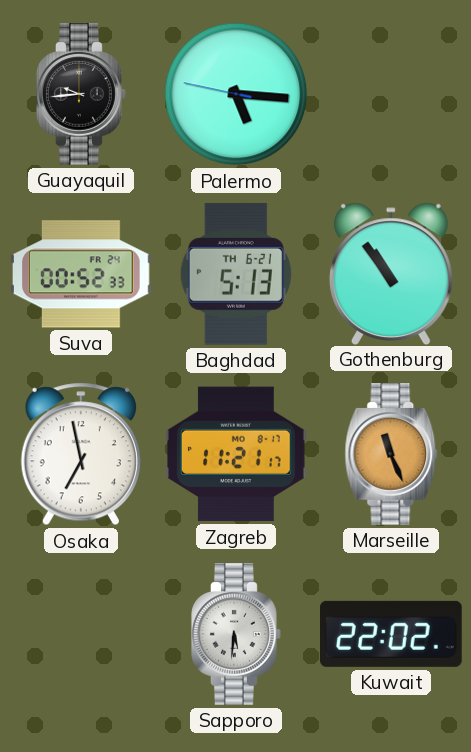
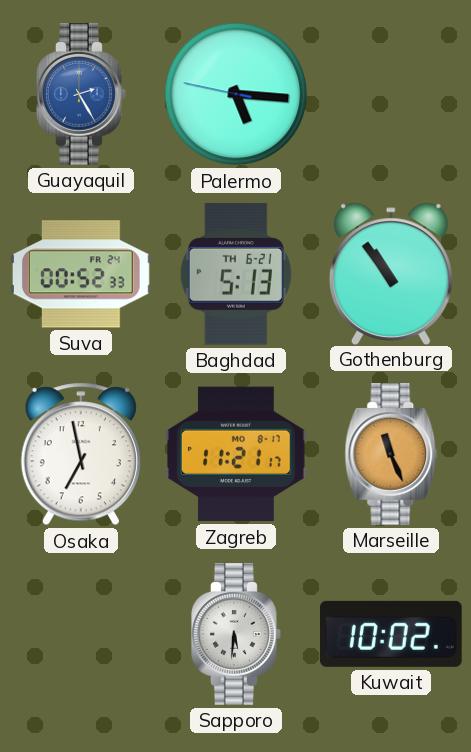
Guayaquil: 9:44 -> 2:25
Guayaquil dial: black -> blue
Kuwait: 22:02 -> 10:02
